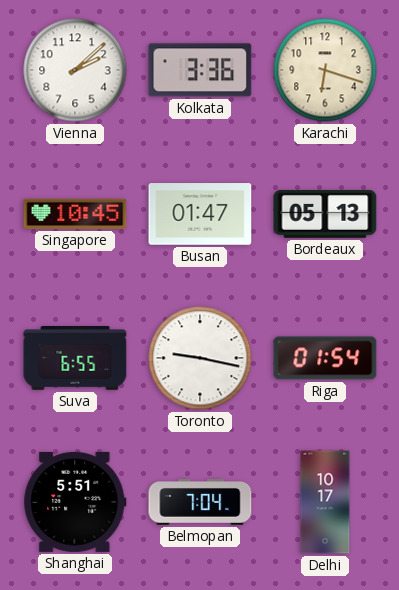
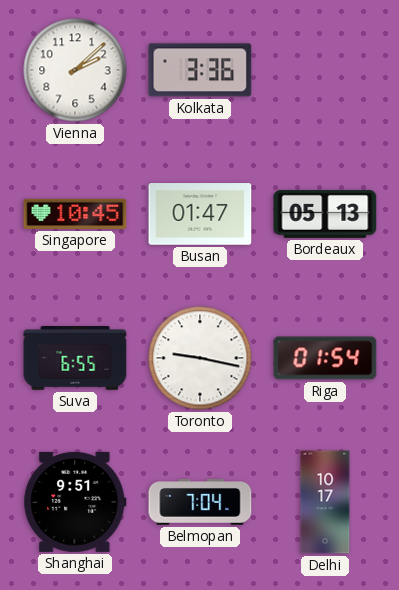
Karachi: 6:18 -> none
Shanghai: 5:51 -> 9:51
